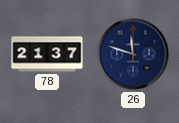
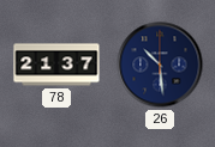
26: 11:48 -> 10:29
